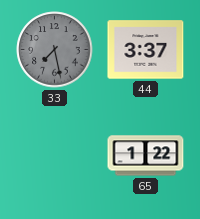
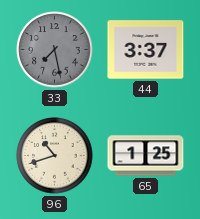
96: none -> 10:42
65: 1:22 -> 1:25
